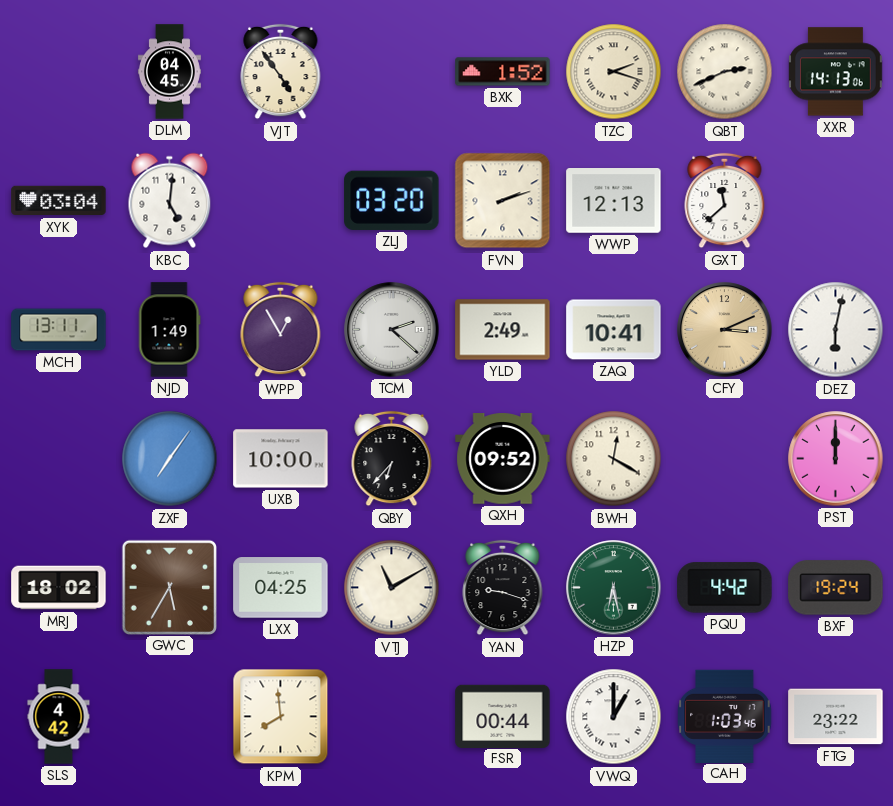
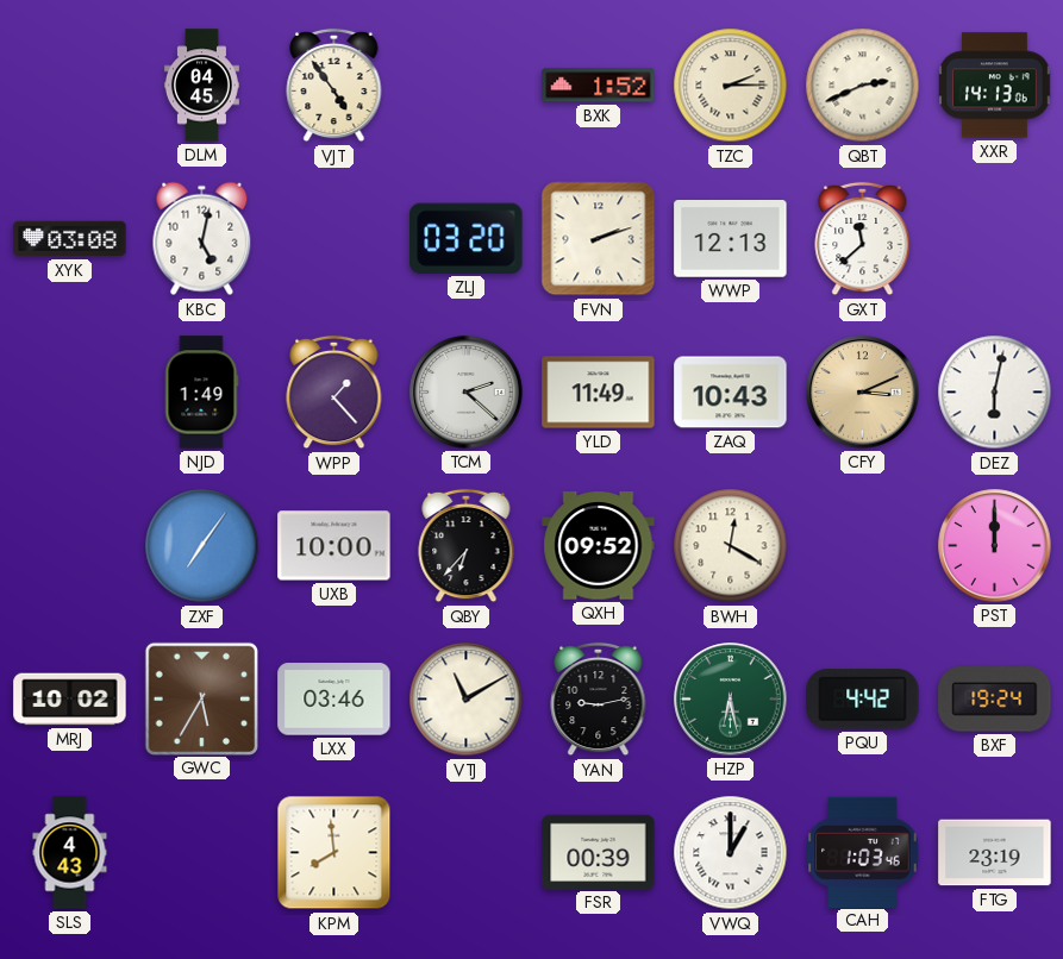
TZC: 2:18 -> 2:15
XYK: 03:04 -> 03:08
KBC: 5:01 -> 5:02
MCH: 13:11 -> none
WPP: 12:55 -> 1:23
YLD: 2:49 -> 11:49
ZAQ: 10:41 -> 10:43
MRJ: 18:02 -> 10:02
LXX: 04:25 -> 03:46
YAN: 9:18 -> 9:13
SLS: 4:42 -> 4:43
FSR: 00:44 -> 00:39
FTG: 23:22 -> 23:19
